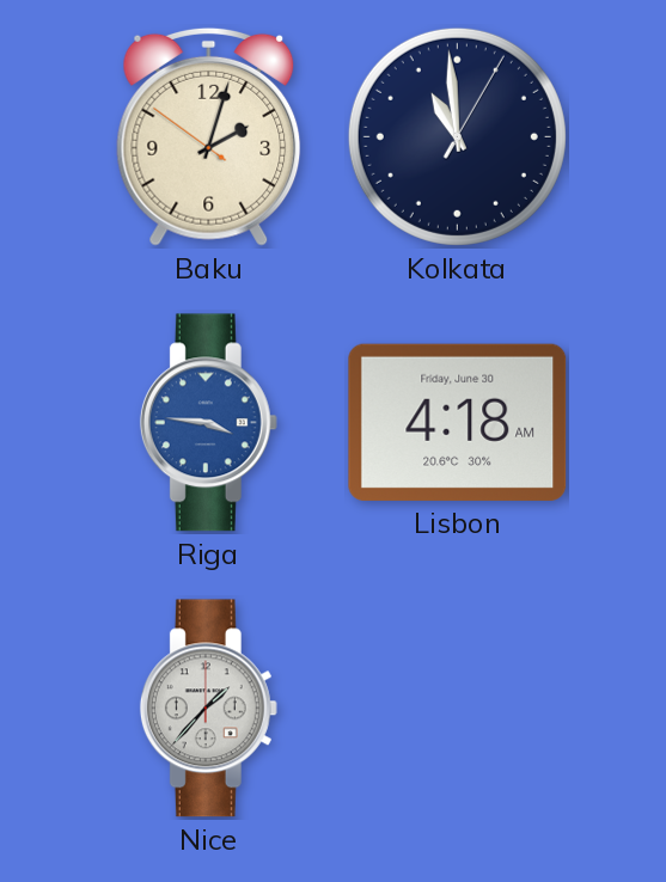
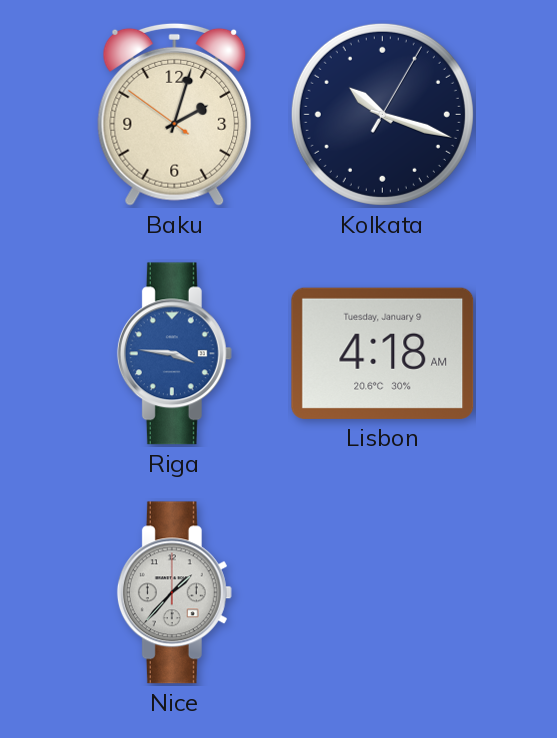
Kolkata: 10:59 -> 10:18
Lisbon date: Friday, June 30 -> Tuesday, January 9
